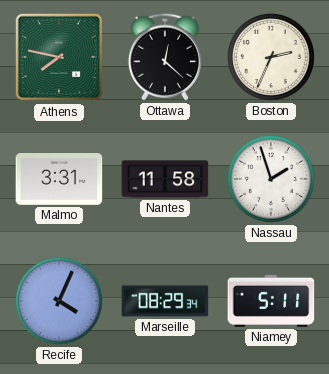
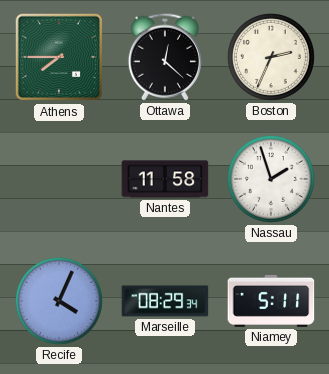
Athens: 7:47 -> 7:45
Malmo: 3:31 -> none
